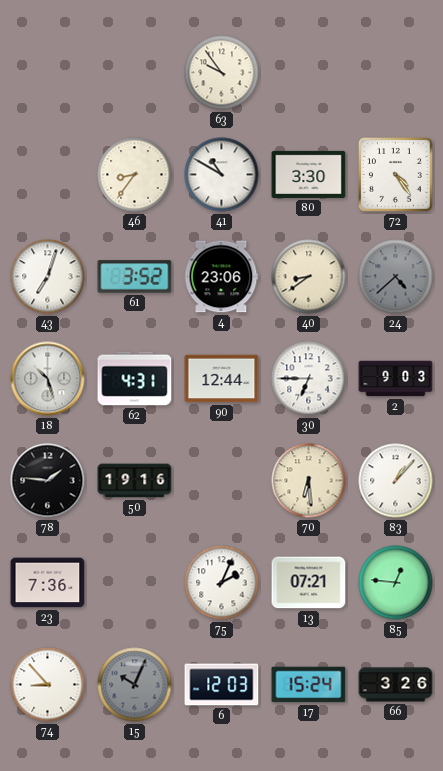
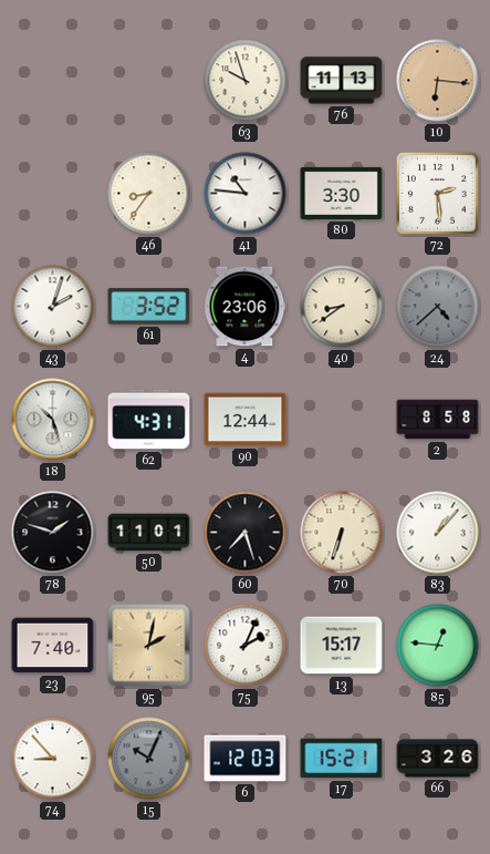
63: 9:54 -> 9:57
76: none -> 11:13
10: none -> 6:16
41: 10:50 -> 10:46
72: 4:24 -> 2:29
43: 7:03 -> 2:03
30: 6:45 -> none
2: 9:03 -> 8:58
78: 1:46 -> 1:48
50: 19:16 -> 11:01
60: none -> 7:27
70: 6:29 -> 6:33
23: 7:36 -> 7:40
95: none -> 2:02
13: 07:21 -> 15:17
17: 15:24 -> 15:21
